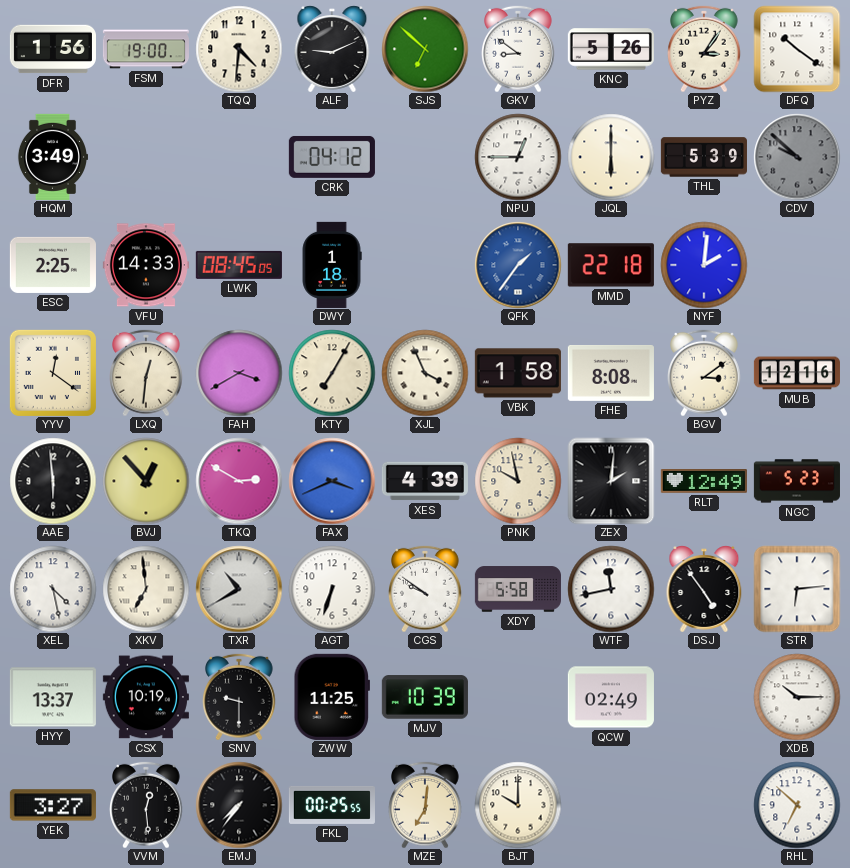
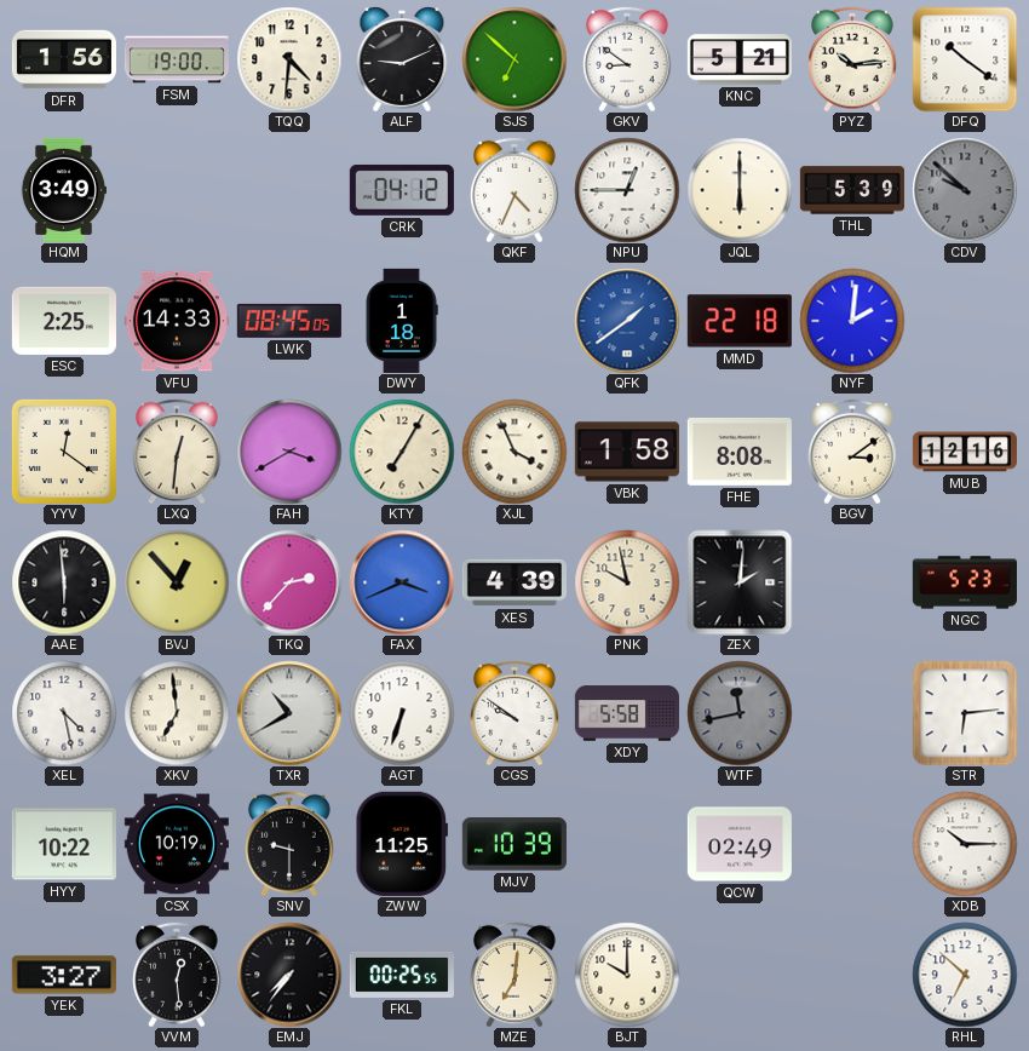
KNC: 5:26 -> 5:21
PYZ: 3:06 -> 10:14
QKF: none -> 4:34
QFK: 1:36 -> 1:39
TKQ: 2:50 -> 2:37
RLT: 12:49 -> none
WTF dial: white -> grey
DSJ: 4:54 -> none
HYY: 13:37 -> 10:22
